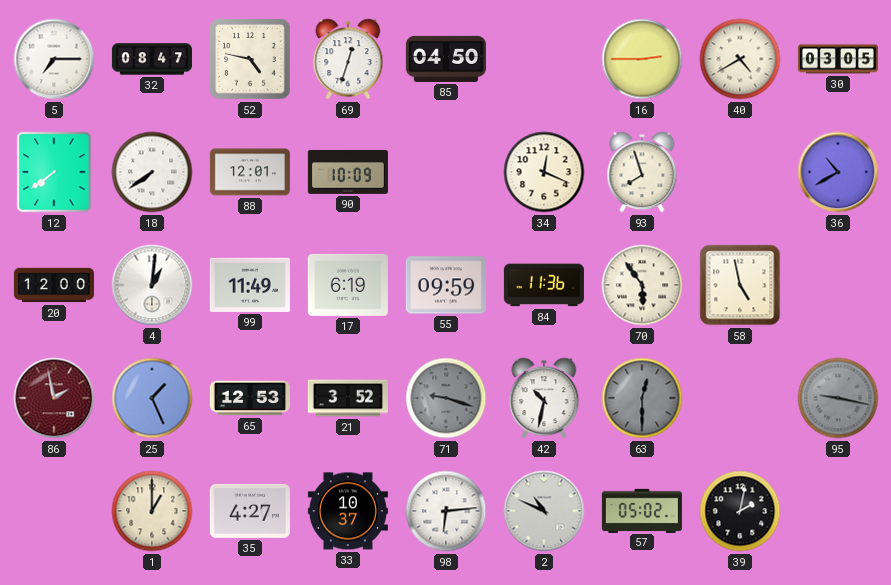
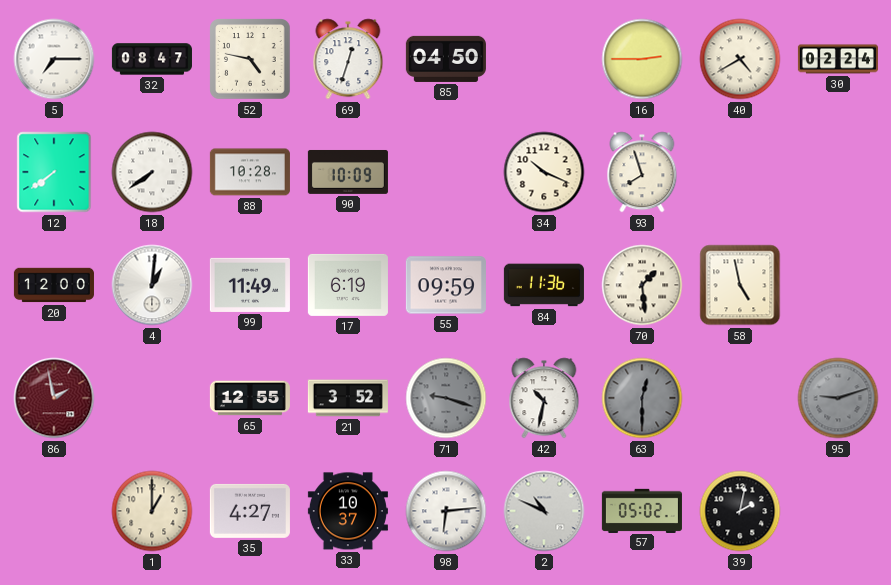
30: 03:05 -> 02:24
88: 12:01 -> 10:28
34: 12:19 -> 10:19
36: 10:40 -> none
70: 5:54 -> 1:29
25: 1:26 -> none
65: 12:53 -> 12:55
95: 9:17 -> 9:12
